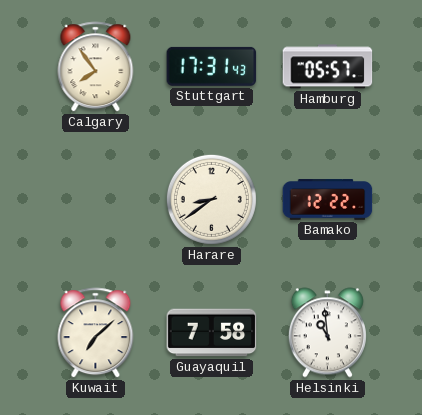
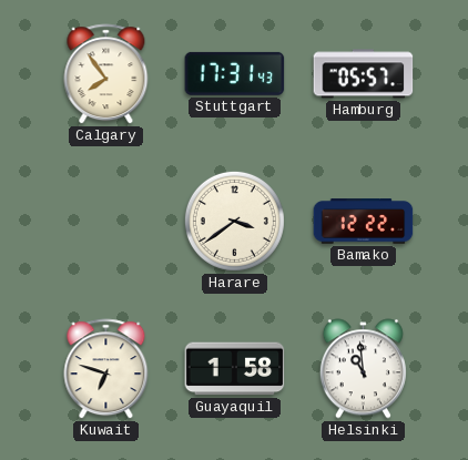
Harare: 8:39 -> 3:39
Kuwait: 7:08 -> 6:48
Guayaquil: 7:58 -> 1:58
